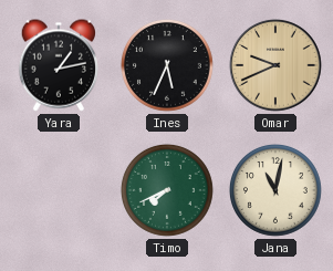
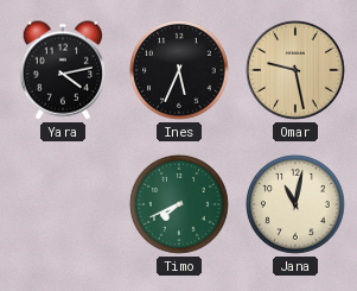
Yara: 1:13 -> 4:13
Omar: 9:41 -> 9:28
